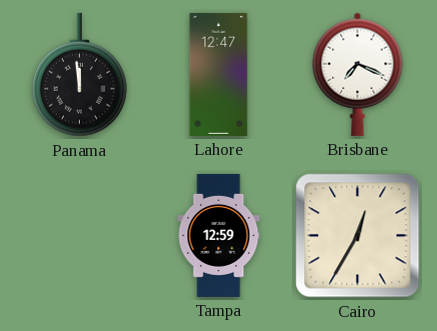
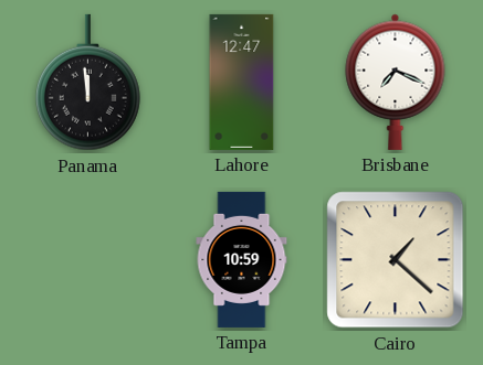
Tampa: 12:59 -> 10:59
Cairo: 12:35 -> 1:22
